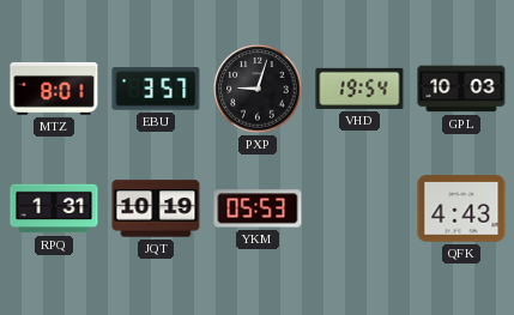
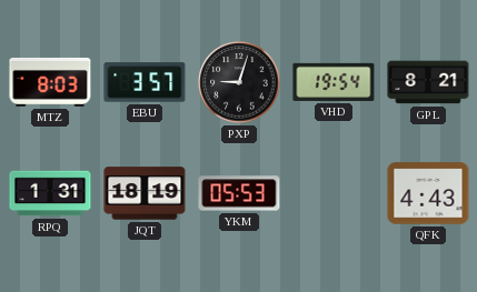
MTZ: 8:01 -> 8:03
GPL: 10:03 -> 8:21
JQT: 10:19 -> 18:19
